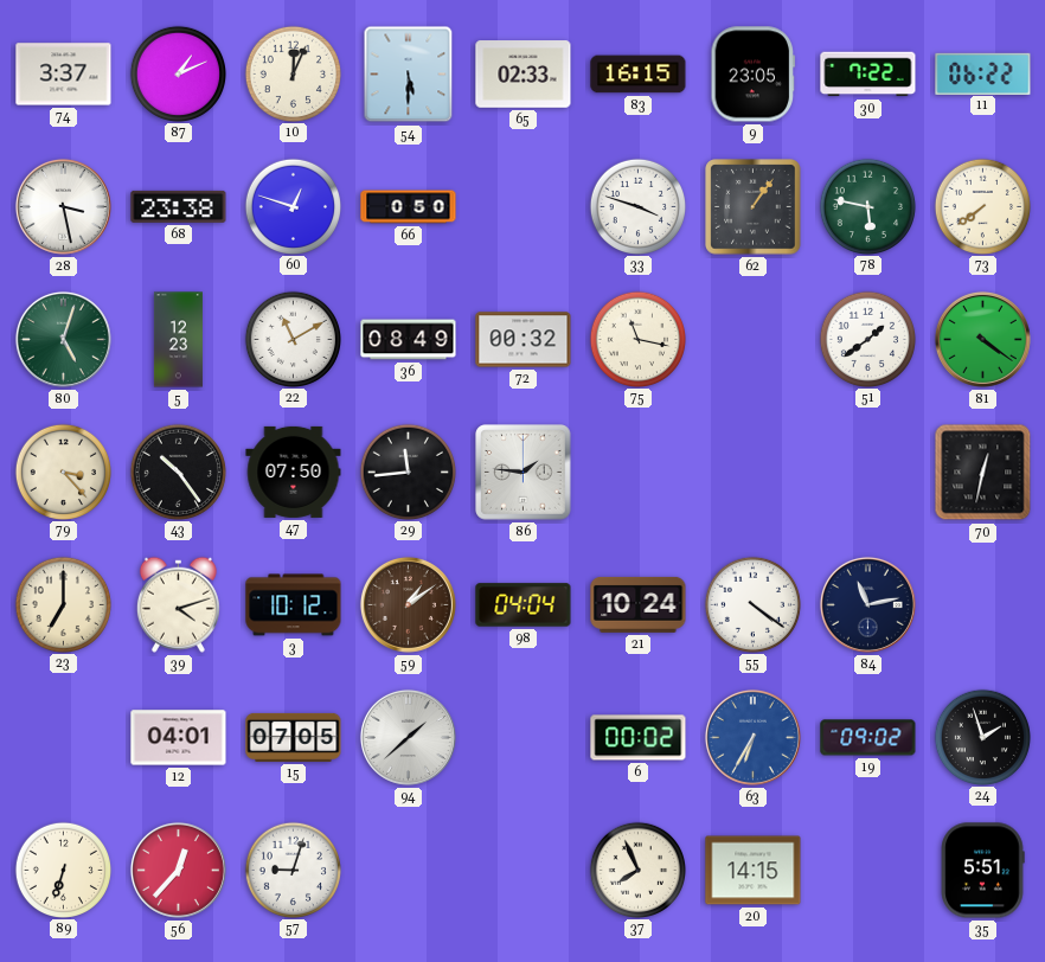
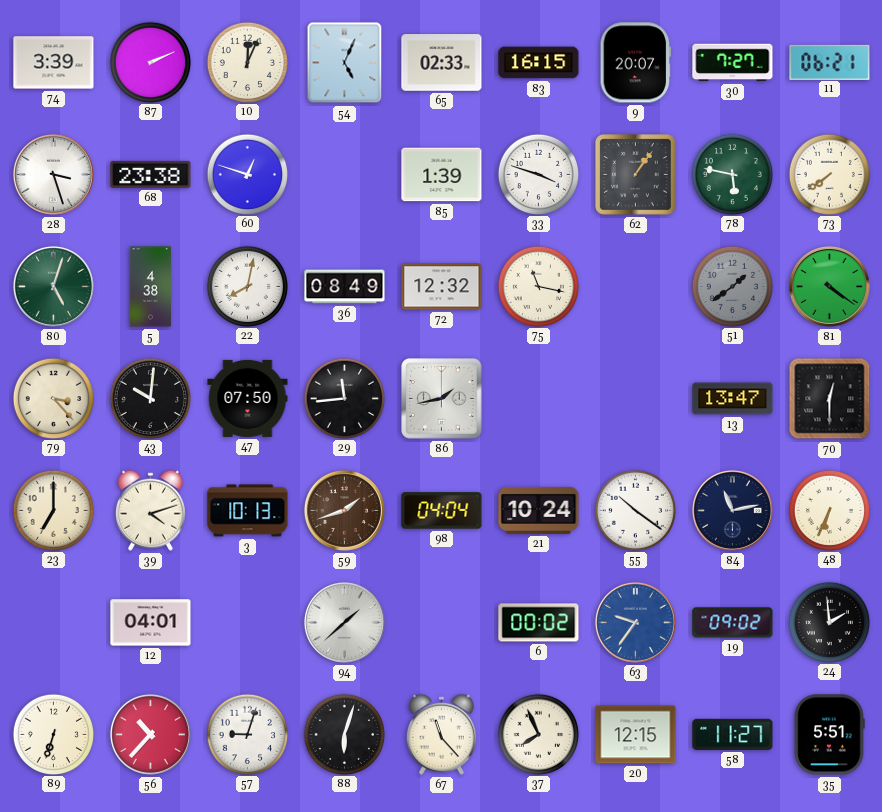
74: 3:37 -> 3:39
87: 1:11 -> 2:11
54: 5:30 -> 5:04
9: 23:05 -> 20:07
30: 7:22 -> 7:27
11: 06:22 -> 06:21
28: 3:28 -> 3:27
66: 0:50 -> none
85: none -> 1:39
5: 12:23 -> 4:38
22: 11:10 -> 8:02
72: 00:32 -> 12:32
51 dial: white -> grey
43: 10:24 -> 10:01
86: 1:46 -> 1:43
13: none -> 13:47
70: 12:32 -> 12:30
3: 10:12 -> 10:13
59: 1:09 -> 1:42
55: 4:21 -> 10:21
48: none -> 6:34
15: 07:05 -> none
63: 6:35 -> 9:36
24: 1:57 -> 1:59
56: 12:37 -> 10:37
88: none -> 6:03
67: none -> 11:23
20: 14:15 -> 12:15
58: none -> 11:27
